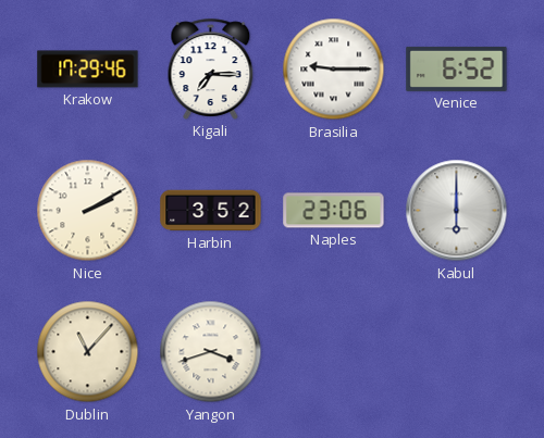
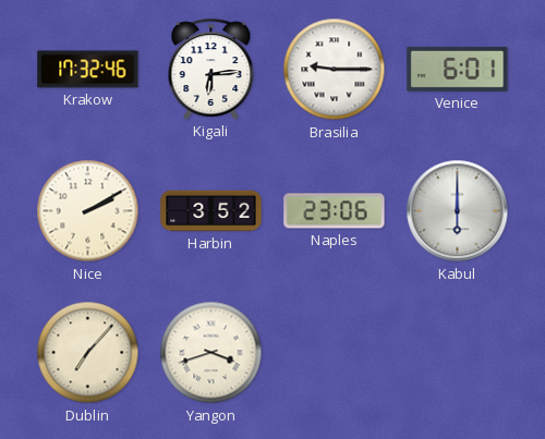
Krakow: 17:29 -> 17:32
Kigali: 7:15 -> 6:14
Venice: 6:52 -> 6:01
Dublin: 11:07 -> 7:07
